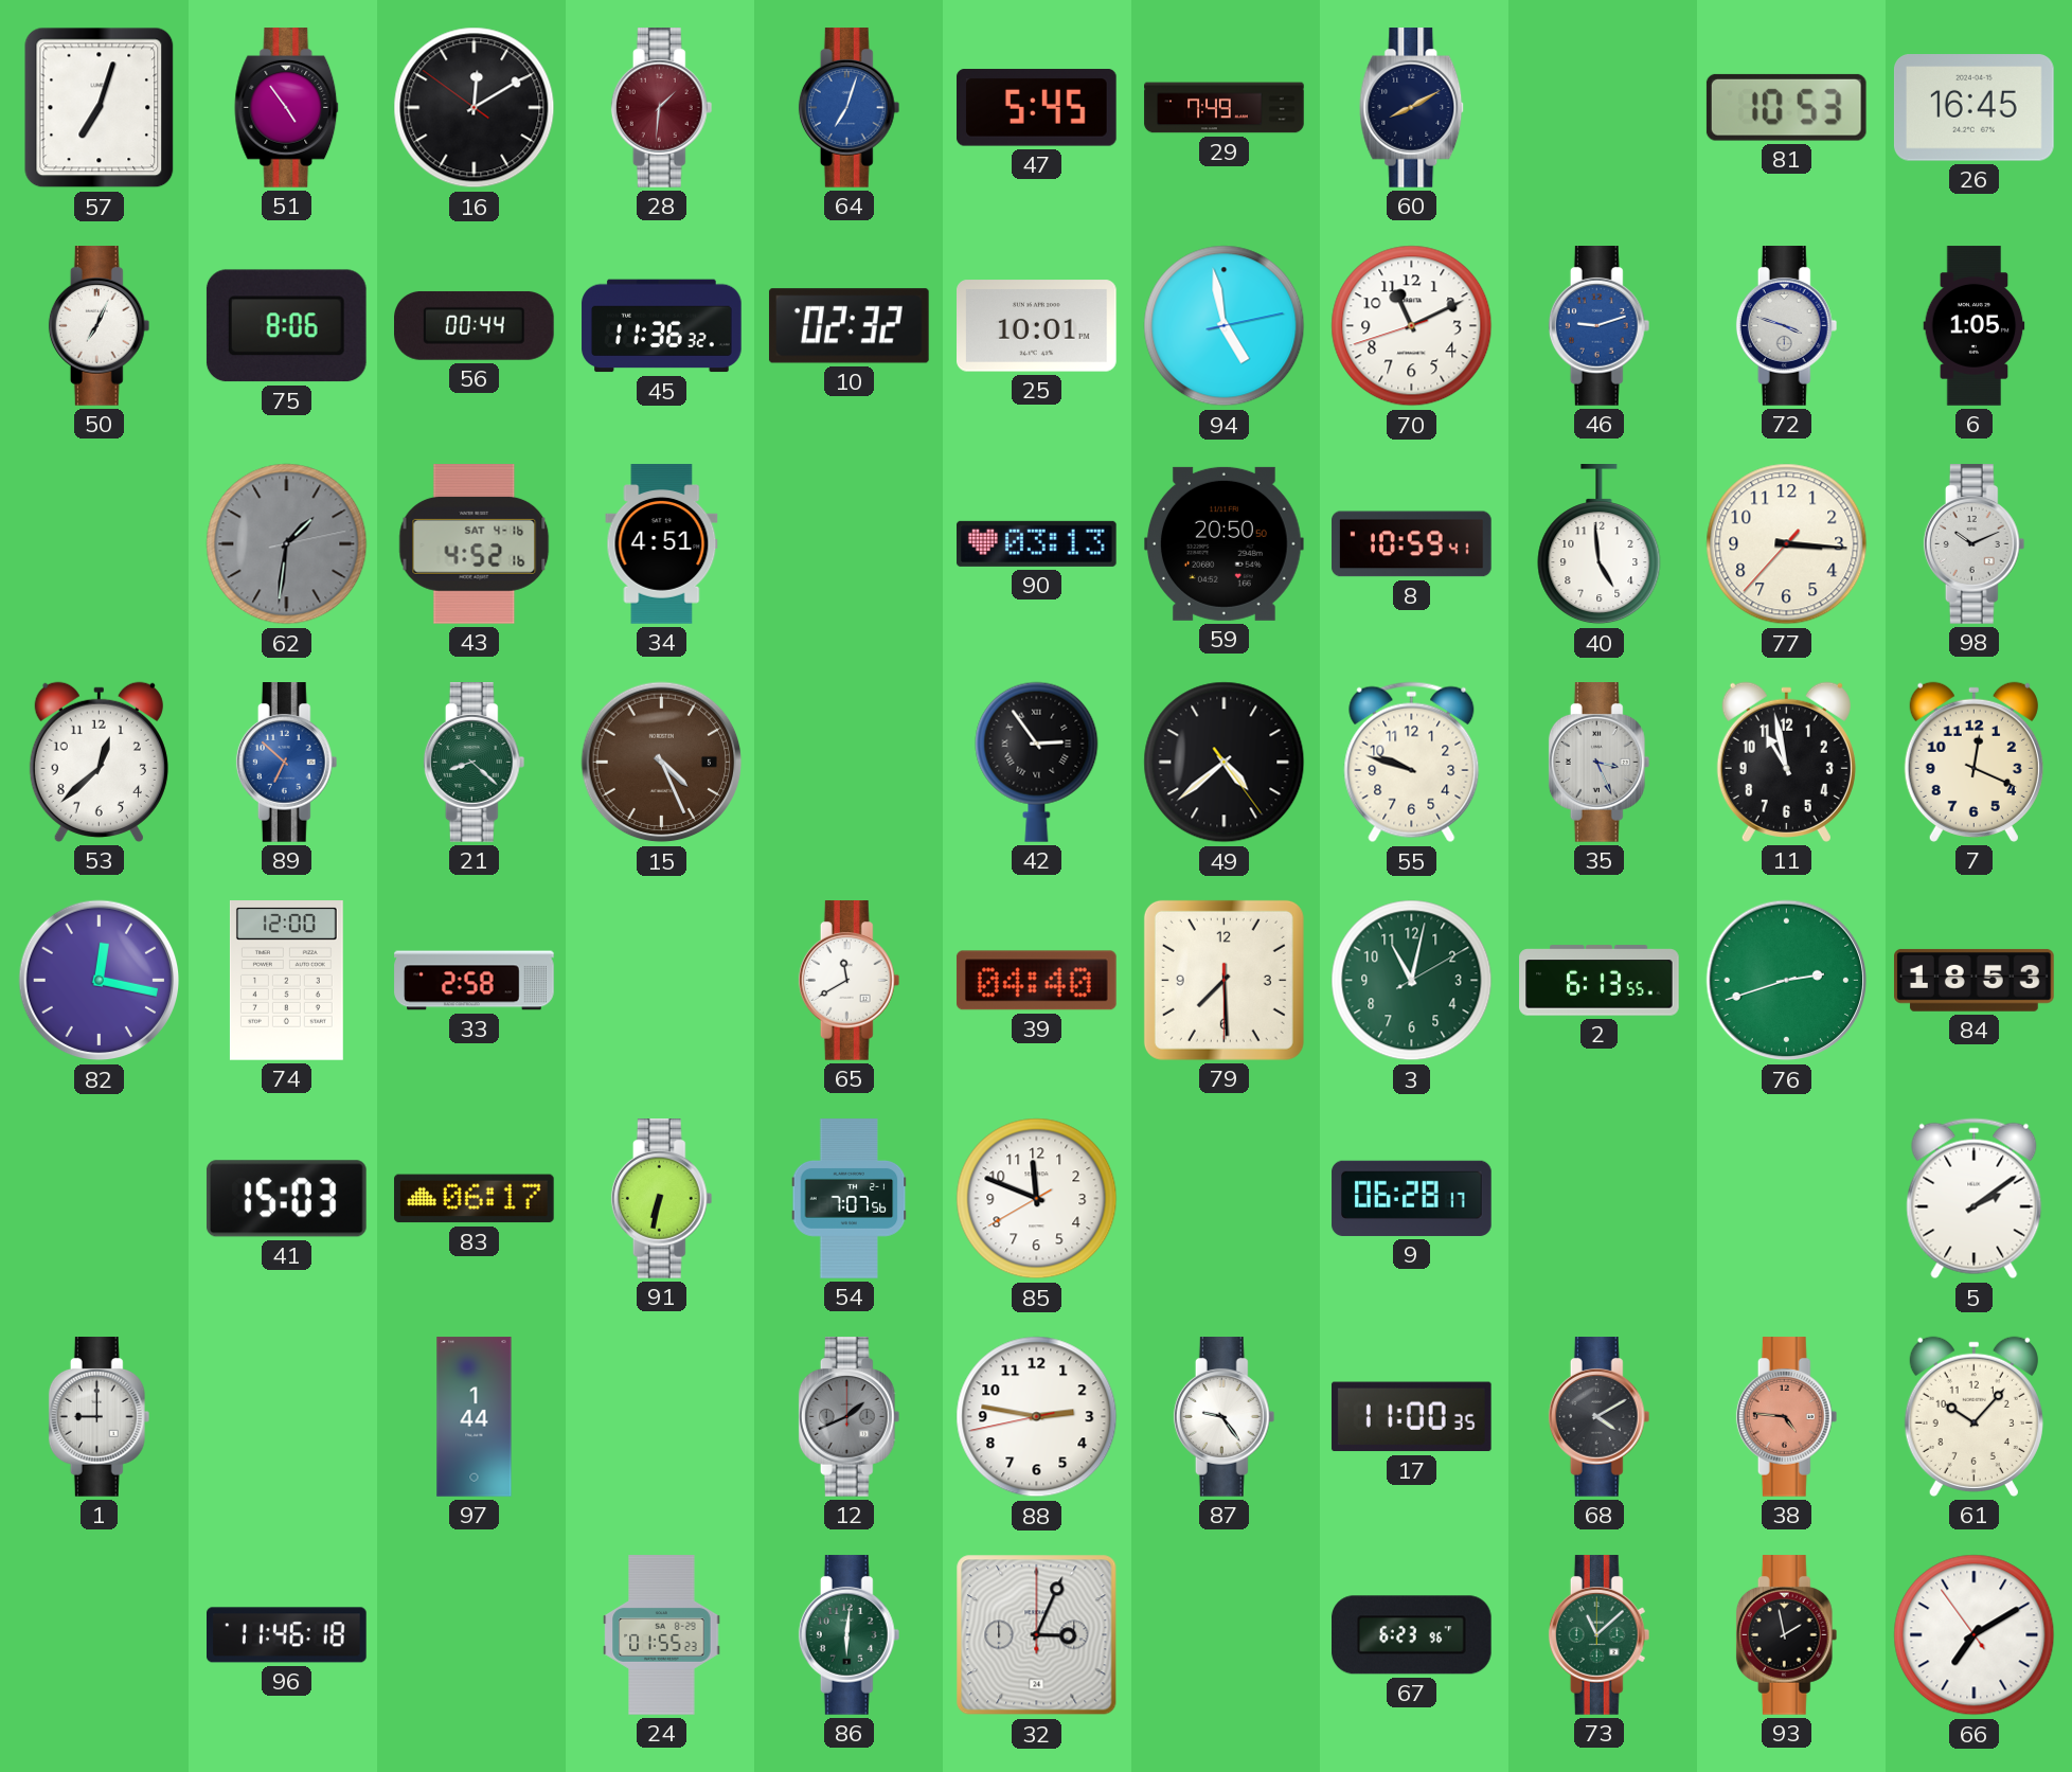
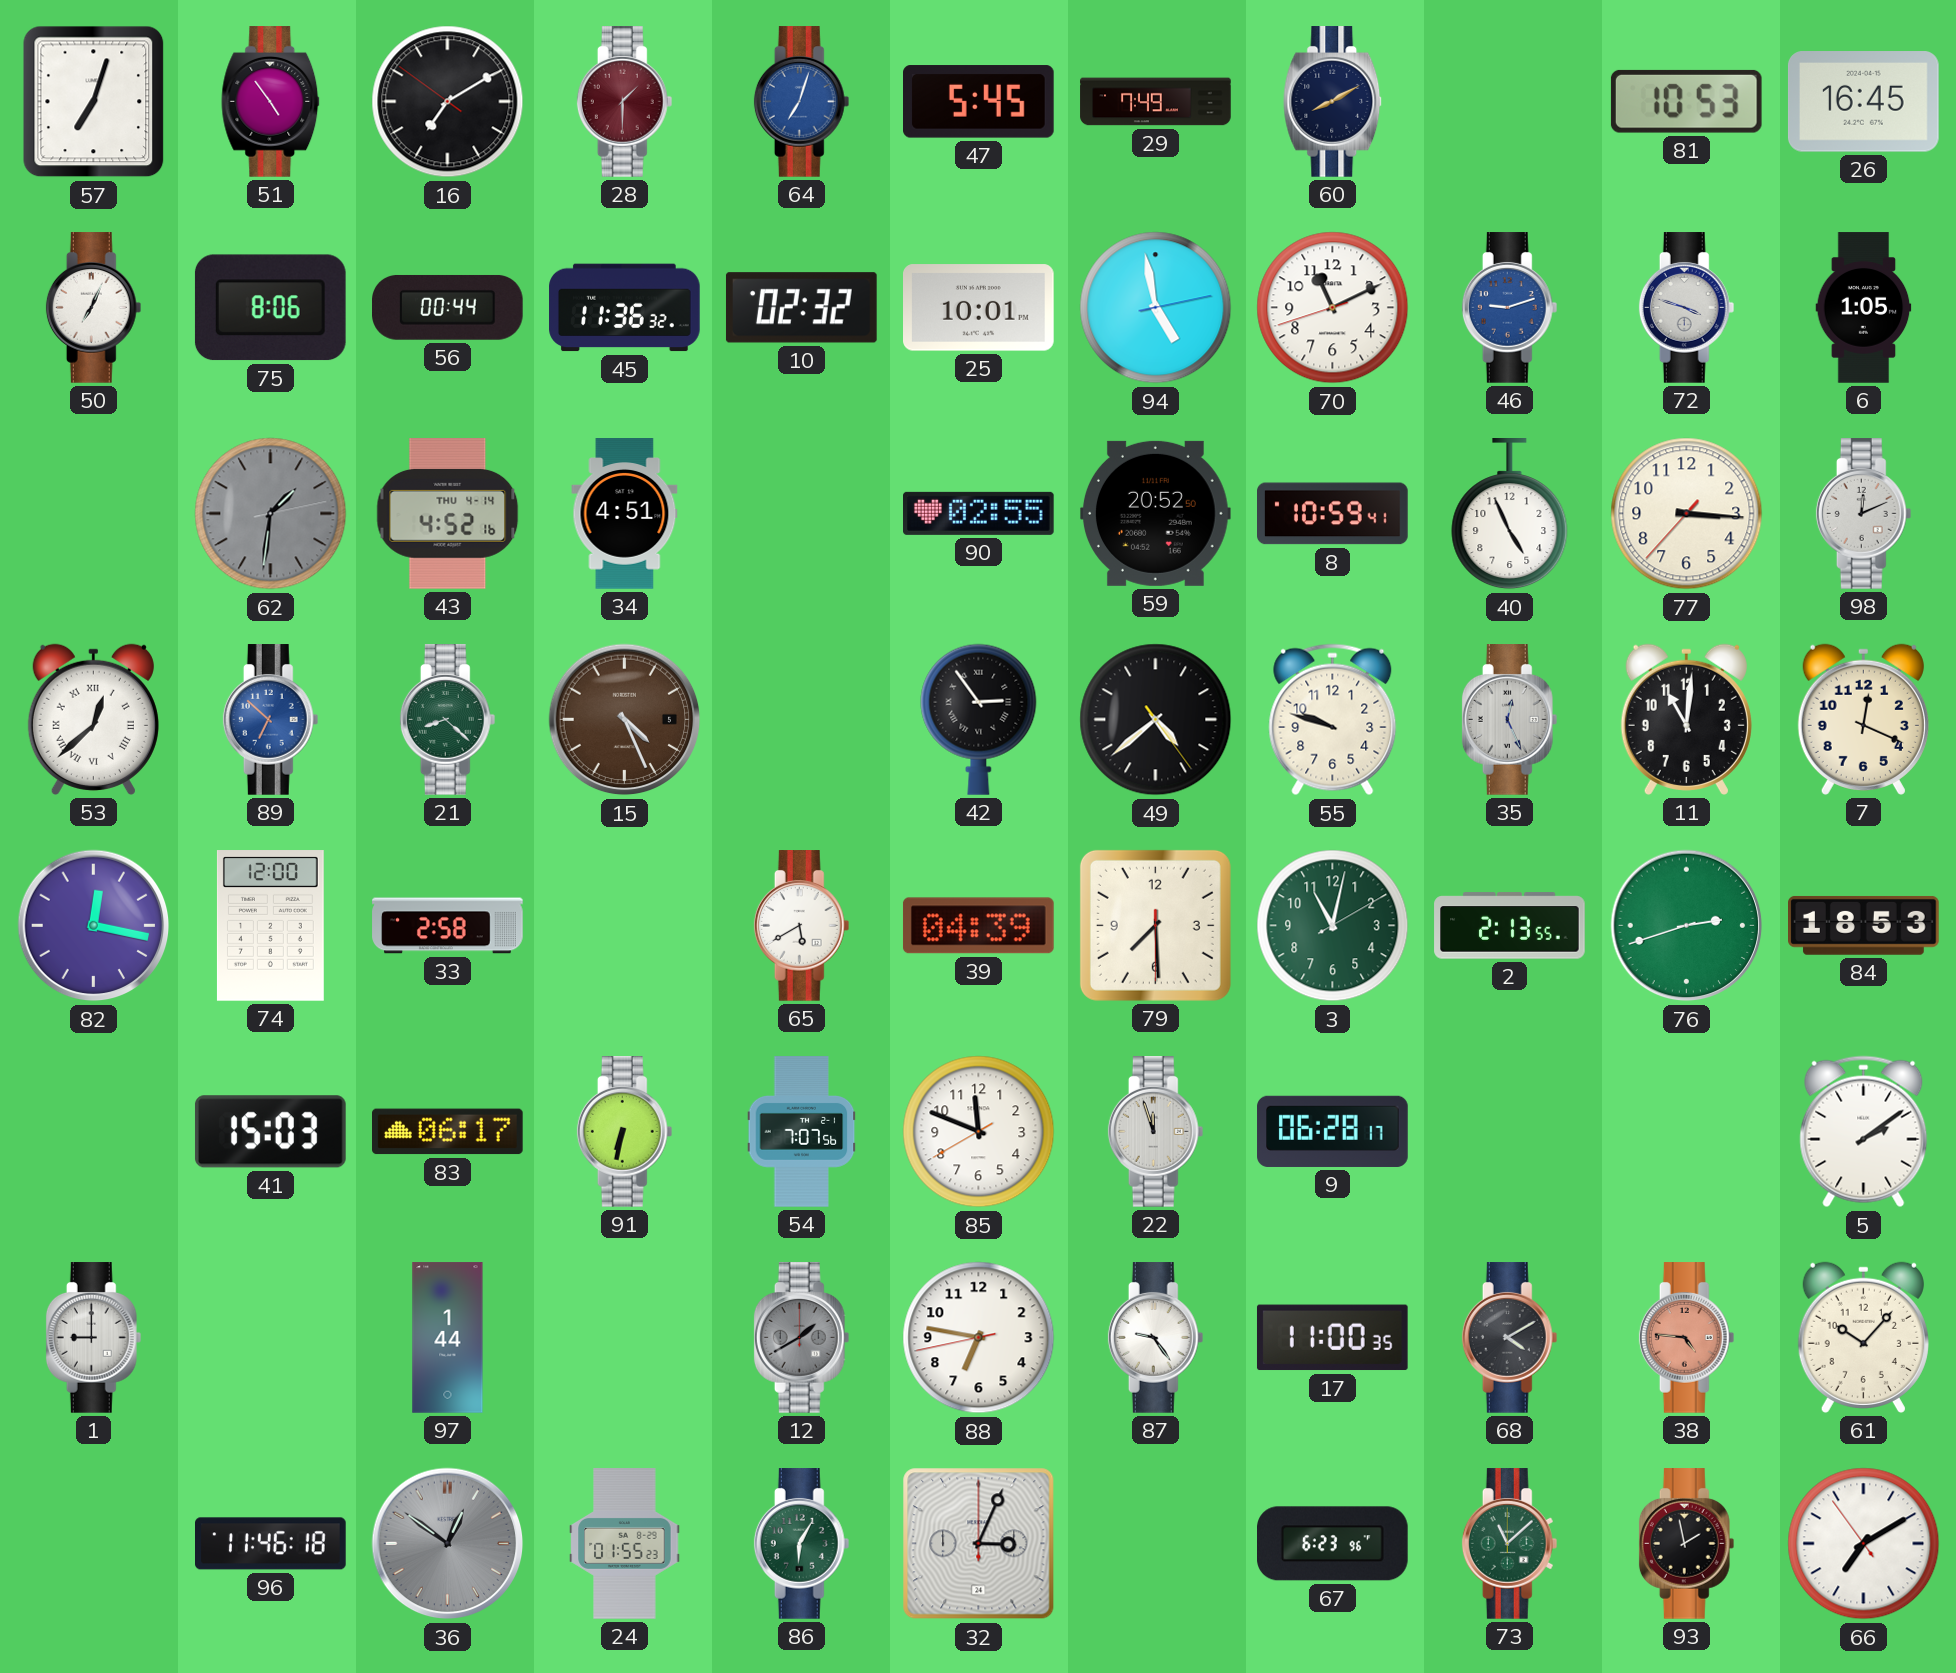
16: 12:09 -> 7:09
28: 1:31 -> 1:30
43 date: SAT 4-16 -> THU 4-14
90: 03:13 -> 02:55
59: 20:50 -> 20:52
40: 4:59 -> 4:56
98: 10:11 -> 12:11
53 numerals: Arabic -> Roman
35: 3:26 -> 12:26
11: 10:58 -> 11:01
65: 11:40 -> 5:40
39: 04:40 -> 04:39
2: 6:13 -> 2:13
22: none -> 11:57
12: 1:41 -> 1:40
88: 2:46 -> 6:46
36: none -> 12:51
86: 6:01 -> 6:05
